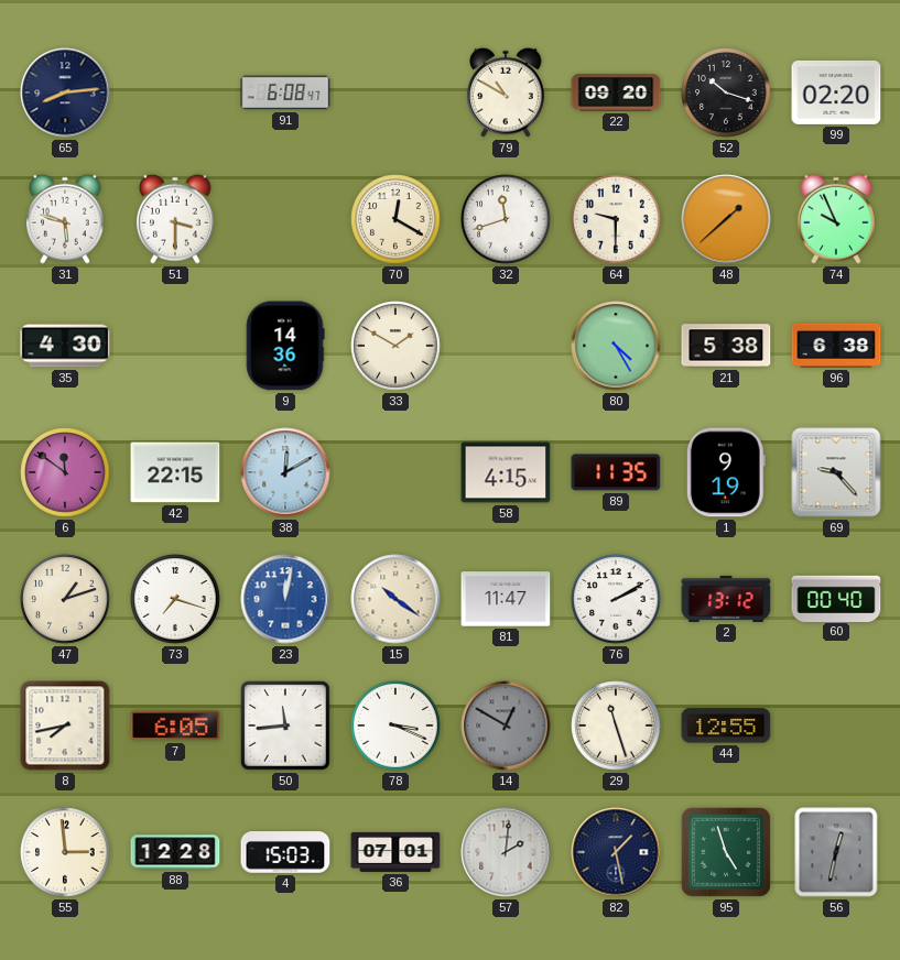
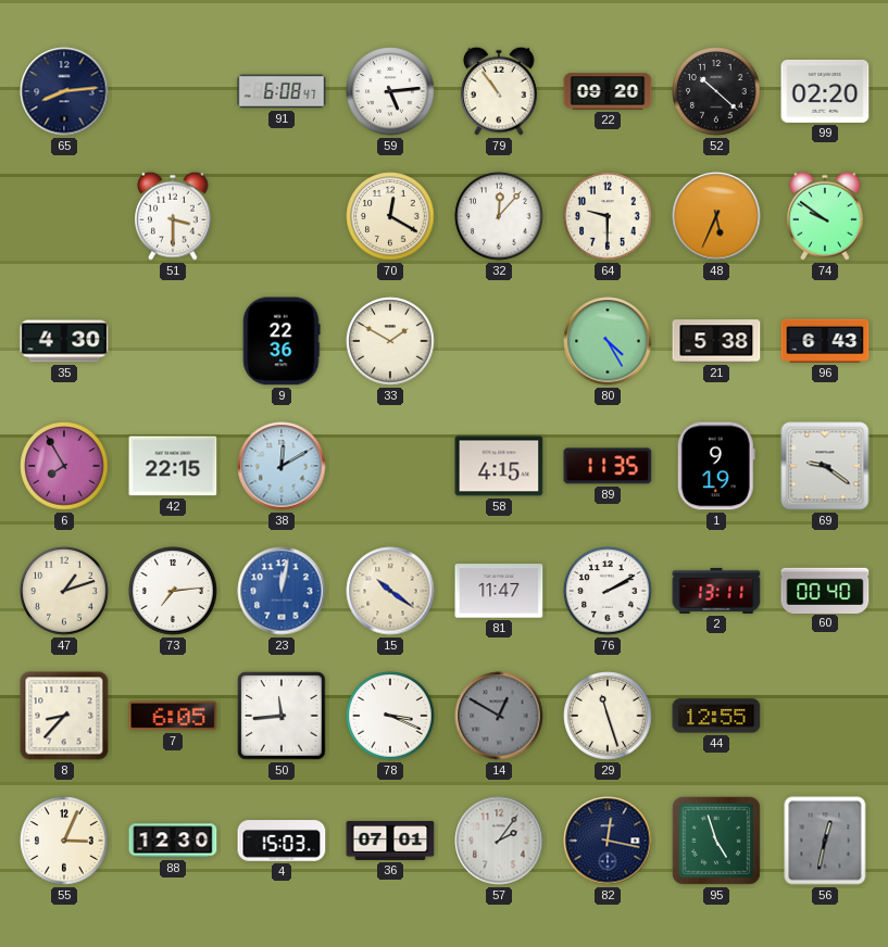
59: none -> 5:14
79: 10:50 -> 10:54
52: 10:18 -> 10:22
31: 5:48 -> none
32: 11:42 -> 12:07
48: 1:38 -> 5:34
74: 9:56 -> 9:51
9: 14:36 -> 22:36
96: 6:38 -> 6:43
6: 11:51 -> 7:55
69: 9:23 -> 9:21
73: 7:18 -> 7:14
2: 13:12 -> 13:11
8: 7:43 -> 8:37
55: 2:59 -> 3:04
88: 12:28 -> 12:30
57: 2:01 -> 2:06
82: 1:28 -> 12:17
